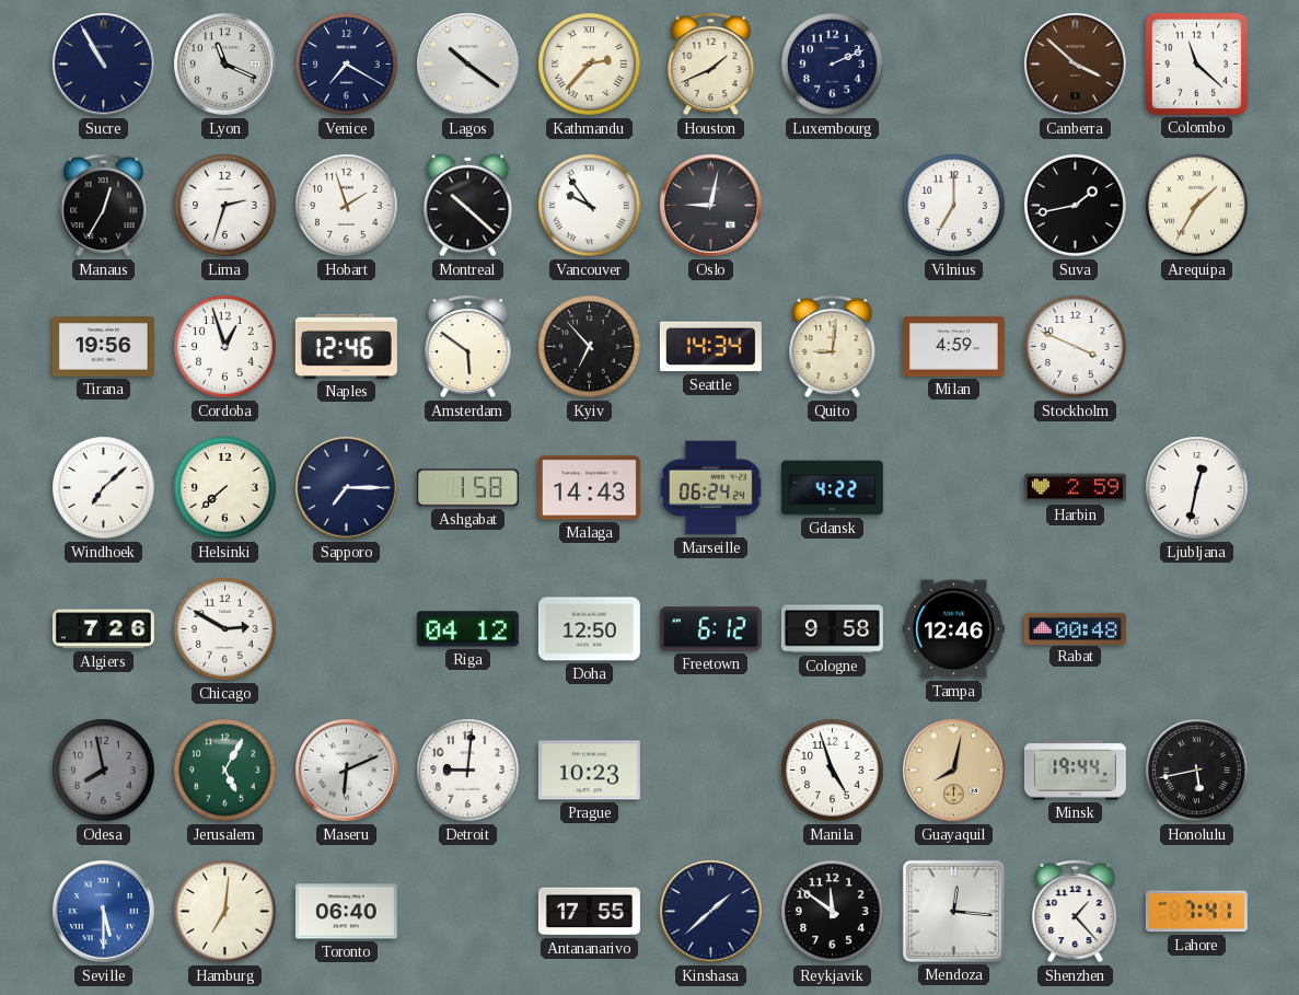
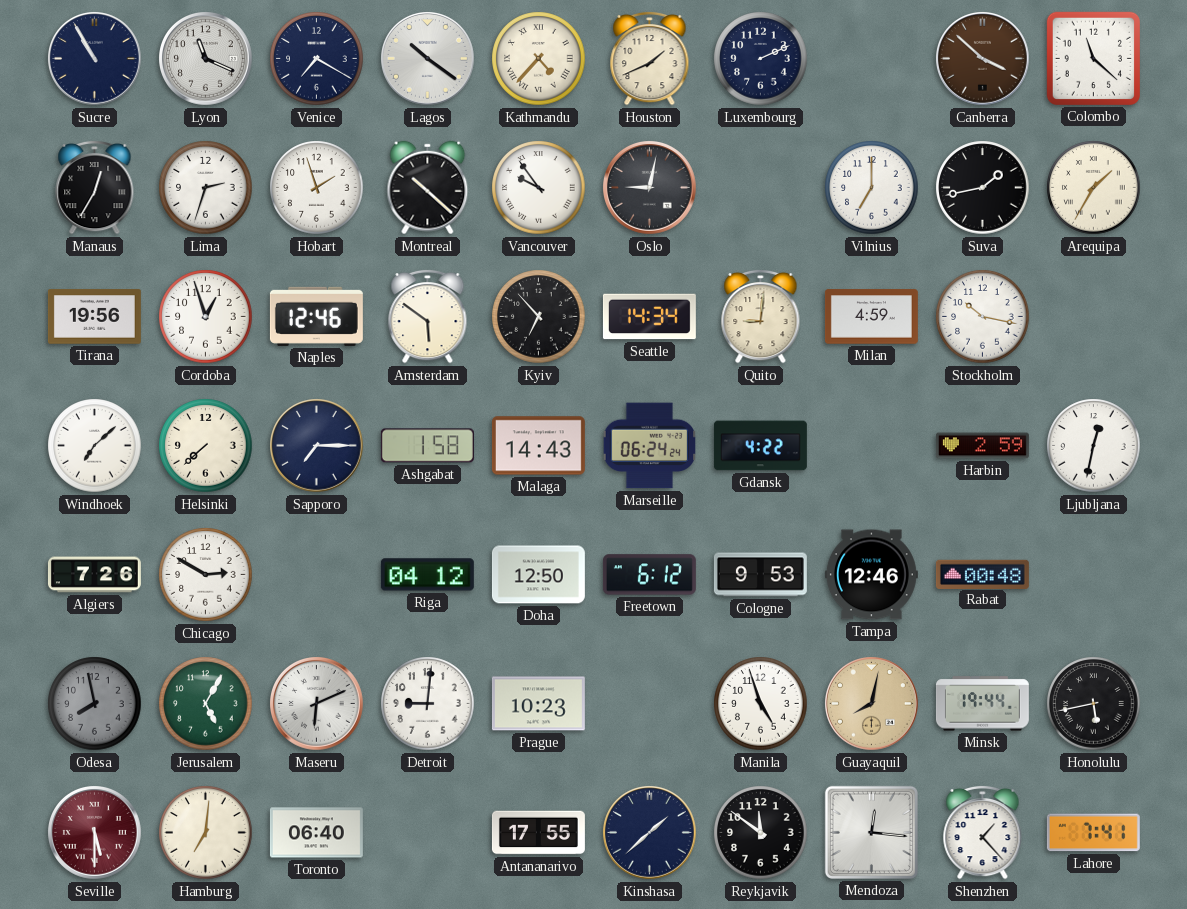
Kathmandu: 2:37 -> 4:37
Stockholm: 3:49 -> 10:17
Cologne: 9:58 -> 9:53
Seville dial: blue -> burgundy
